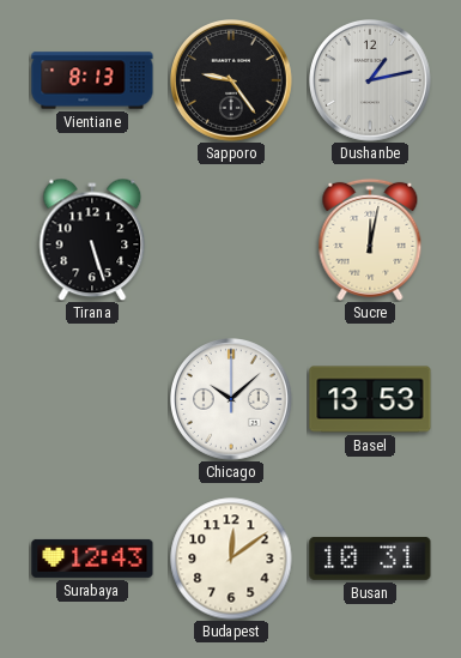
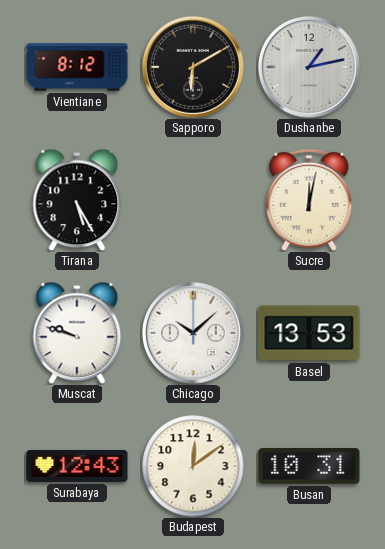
Vientiane: 8:13 -> 8:12
Sapporo: 9:24 -> 6:10
Tirana: 5:27 -> 5:25
Muscat: none -> 9:48
